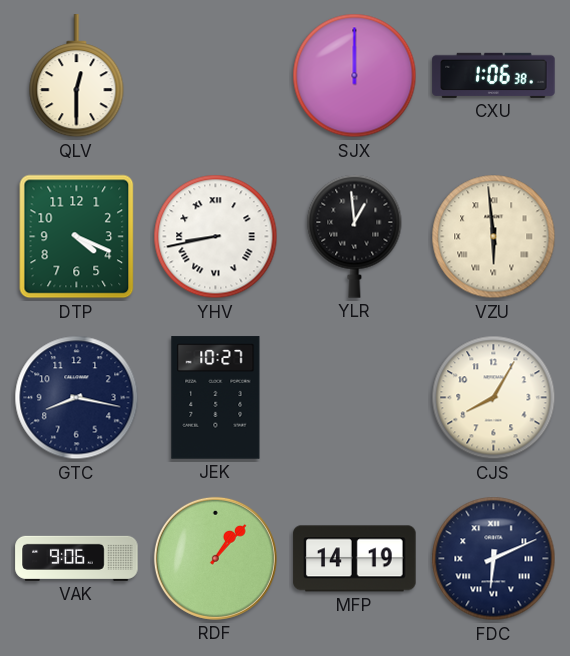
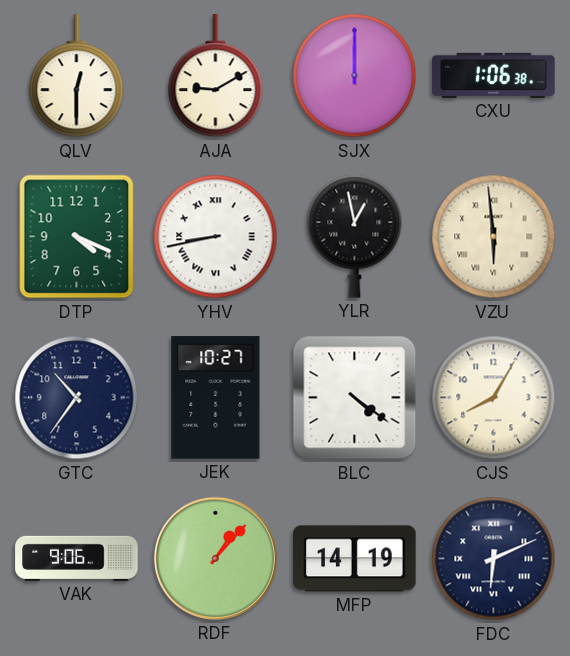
AJA: none -> 9:10
YLR: 12:59 -> 12:58
GTC: 8:17 -> 10:36
BLC: none -> 4:21
